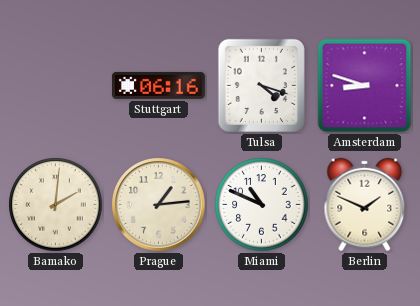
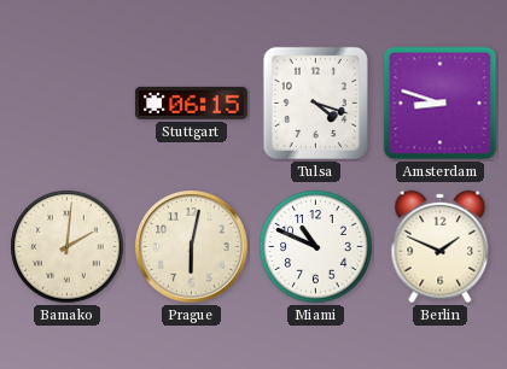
Stuttgart: 06:16 -> 06:15
Prague: 1:14 -> 6:02
